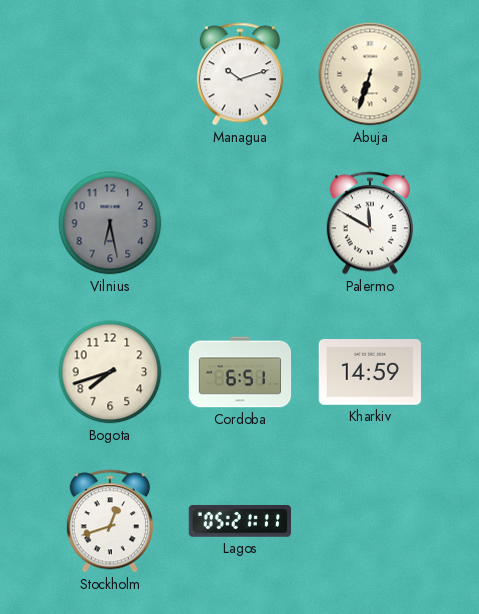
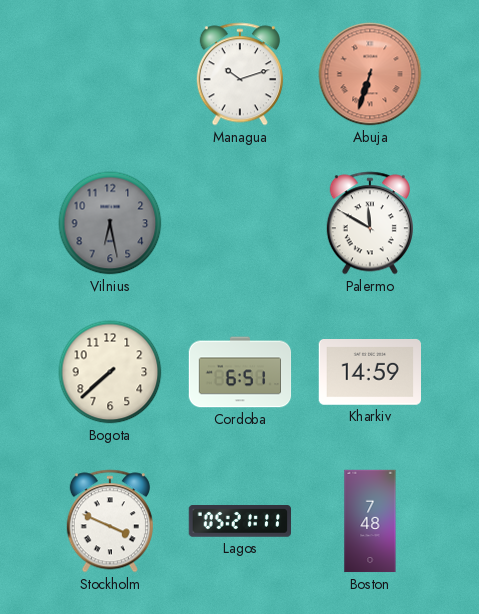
Abuja dial: cream -> salmon
Bogota: 7:42 -> 7:38
Stockholm: 12:42 -> 3:49
Boston: none -> 7:48
